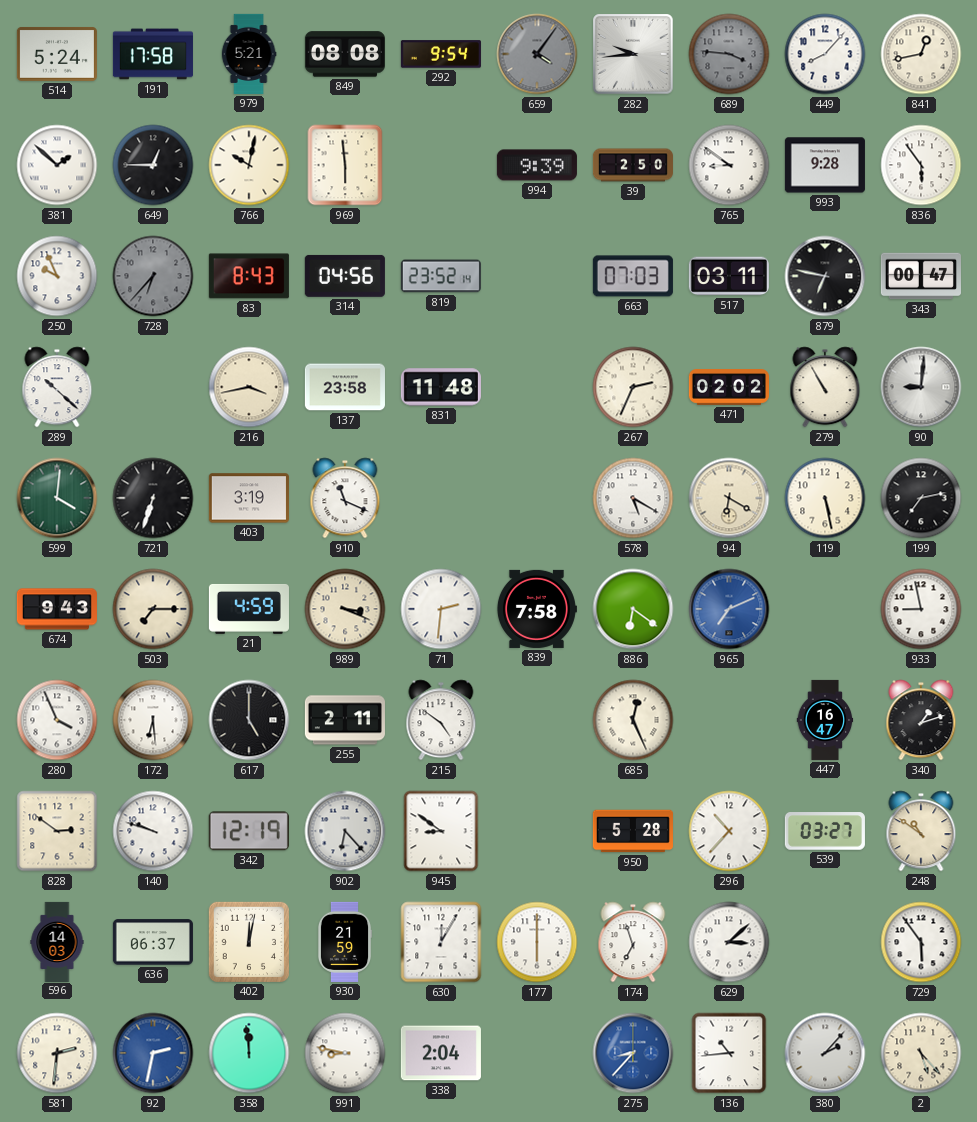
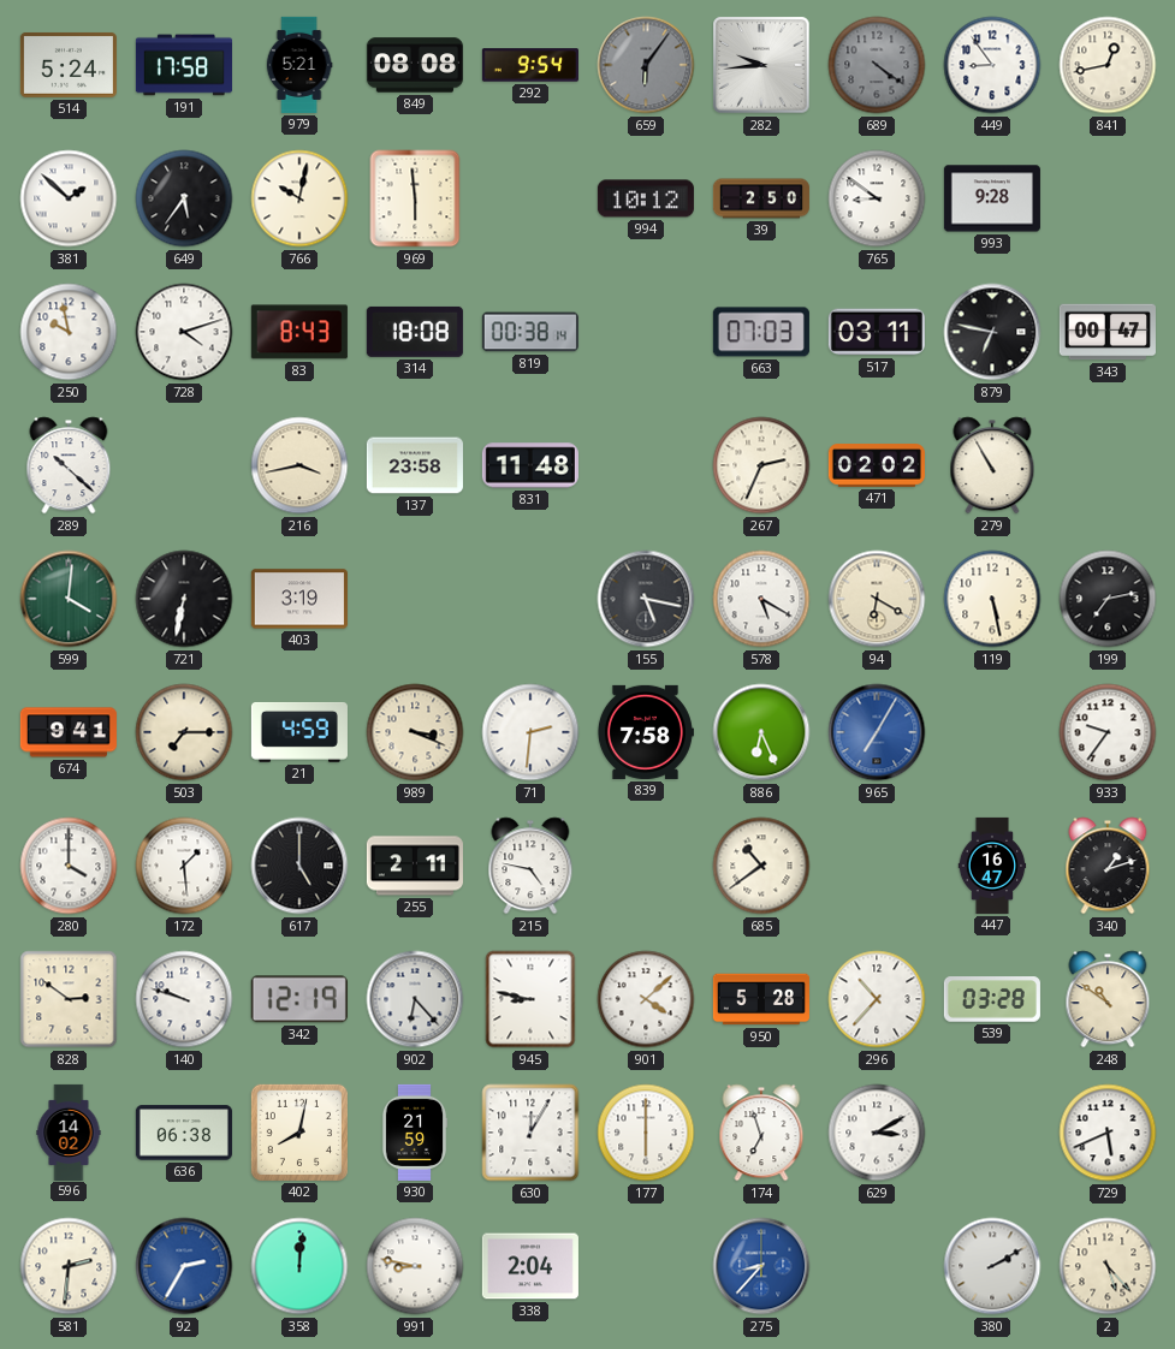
659: 4:06 -> 6:06
689: 3:46 -> 4:21
449: 8:07 -> 8:54
649: 12:45 -> 5:36
994: 9:39 -> 10:12
836: 5:54 -> none
250: 9:56 -> 9:58
728: 6:37 -> 4:12
728 dial: grey -> white
314: 04:56 -> 18:08
819: 23:52 -> 00:38
90: 9:01 -> none
721: 6:33 -> 6:32
910: 11:19 -> none
155: none -> 5:17
674: 9:43 -> 9:41
886: 6:21 -> 6:26
965: 7:11 -> 7:05
933: 8:58 -> 9:36
280: 3:56 -> 4:00
172: 6:29 -> 1:29
215: 4:51 -> 4:47
685: 12:26 -> 10:39
945: 8:51 -> 8:47
901: none -> 4:08
539: 03:27 -> 03:28
596: 14:03 -> 14:02
636: 06:37 -> 06:38
402: 12:02 -> 8:02
629: 3:08 -> 3:10
729: 5:54 -> 5:41
92: 2:32 -> 2:35
358: 11:59 -> 12:01
136: 10:44 -> none
380: 2:07 -> 2:10
